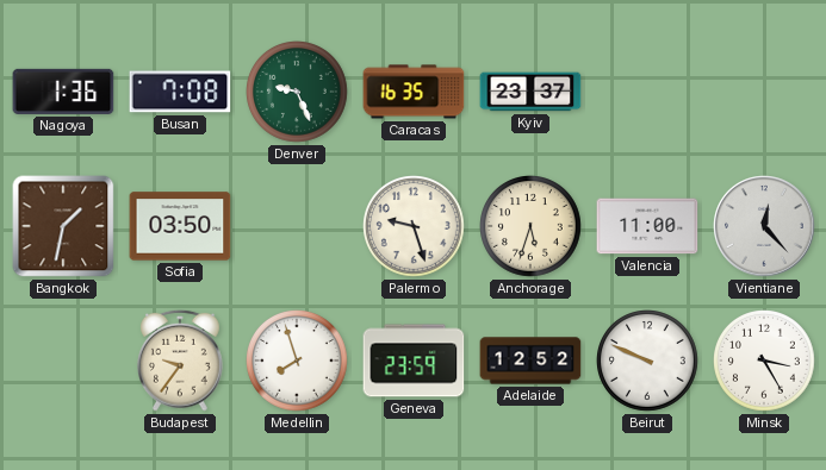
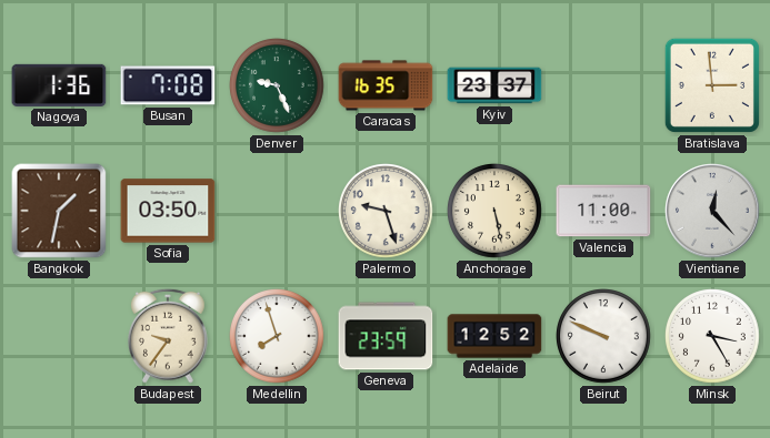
Bratislava: none -> 2:59
Anchorage: 5:33 -> 5:28
